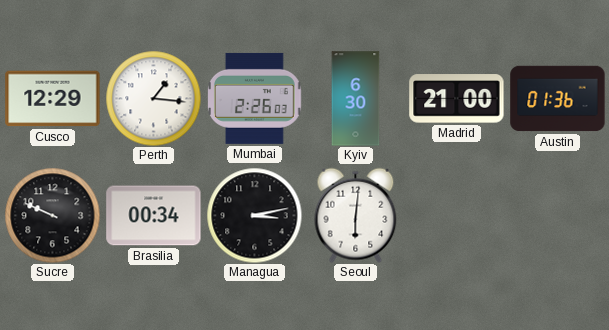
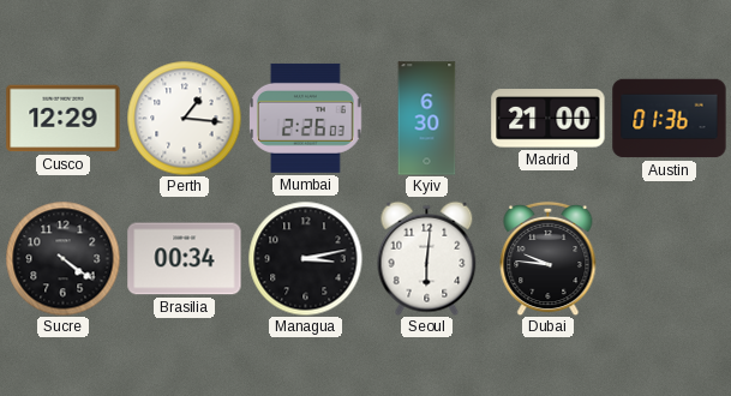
Sucre: 9:49 -> 4:21
Dubai: none -> 9:46
